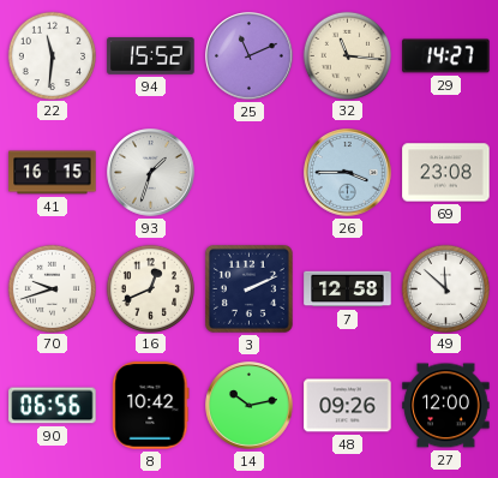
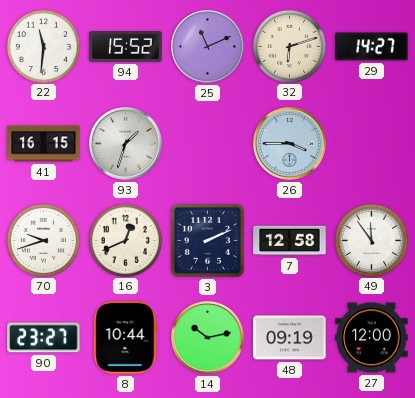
32: 11:16 -> 6:12
69: 23:08 -> none
49: 11:52 -> 11:54
90: 06:56 -> 23:27
8: 10:42 -> 10:44
48: 09:26 -> 09:19
